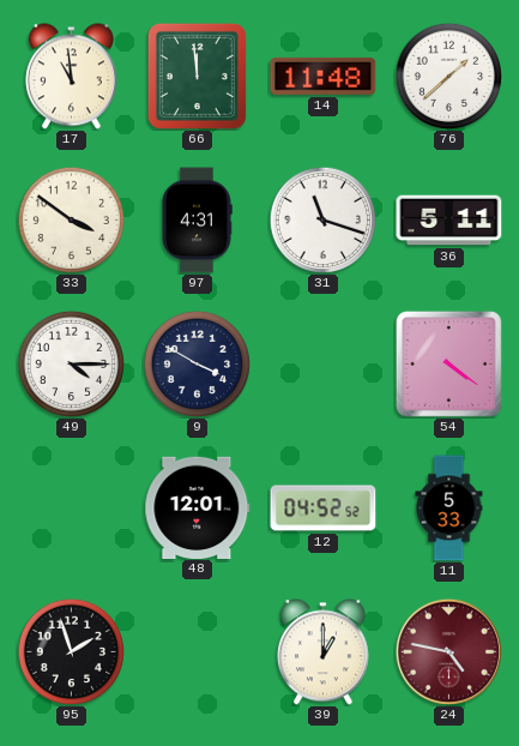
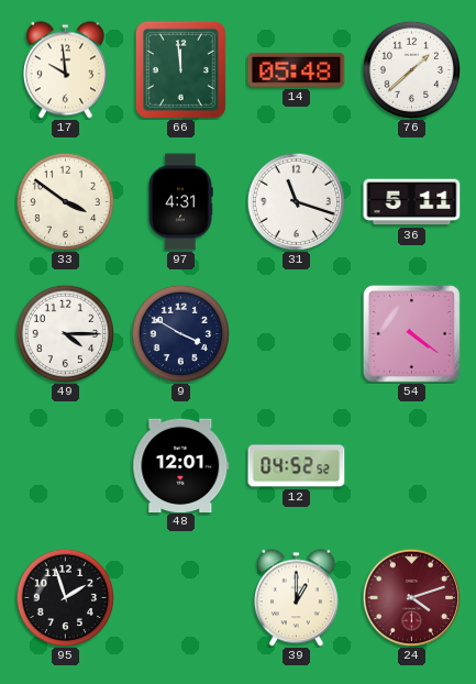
17: 10:59 -> 9:59
14: 11:48 -> 05:48
11: 5:33 -> none
24: 4:47 -> 4:12
